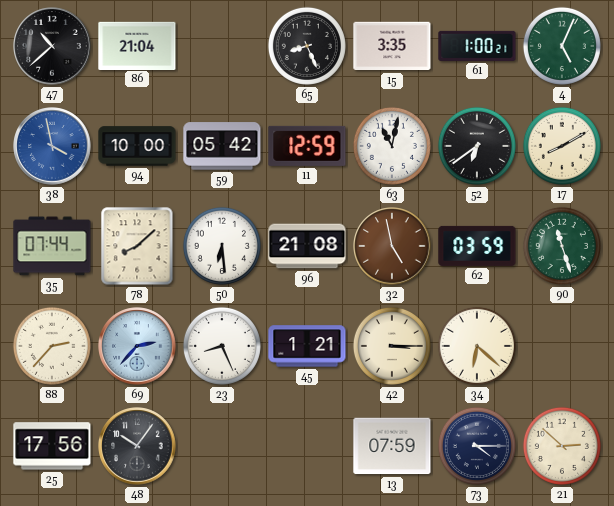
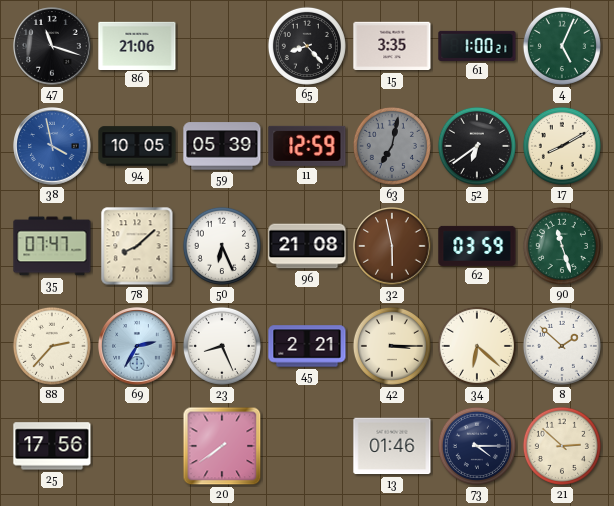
47: 10:38 -> 11:18
86: 21:04 -> 21:06
65: 8:26 -> 8:23
94: 10:00 -> 10:05
59: 05:42 -> 05:39
63: 11:02 -> 7:02
63 dial: white -> grey
35: 07:44 -> 07:47
50: 6:29 -> 6:26
32: 4:58 -> 5:58
69: 2:37 -> 2:35
45: 1:21 -> 2:21
8: none -> 1:52
48: 10:06 -> none
20: none -> 7:39
13: 07:59 -> 01:46
